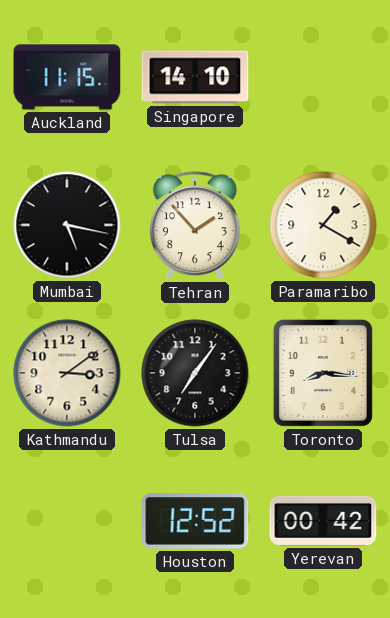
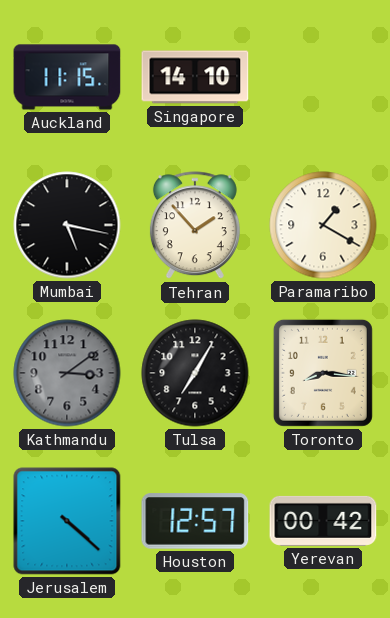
Kathmandu dial: cream -> grey
Tulsa: 7:06 -> 7:05
Jerusalem: none -> 4:22
Houston: 12:52 -> 12:57
